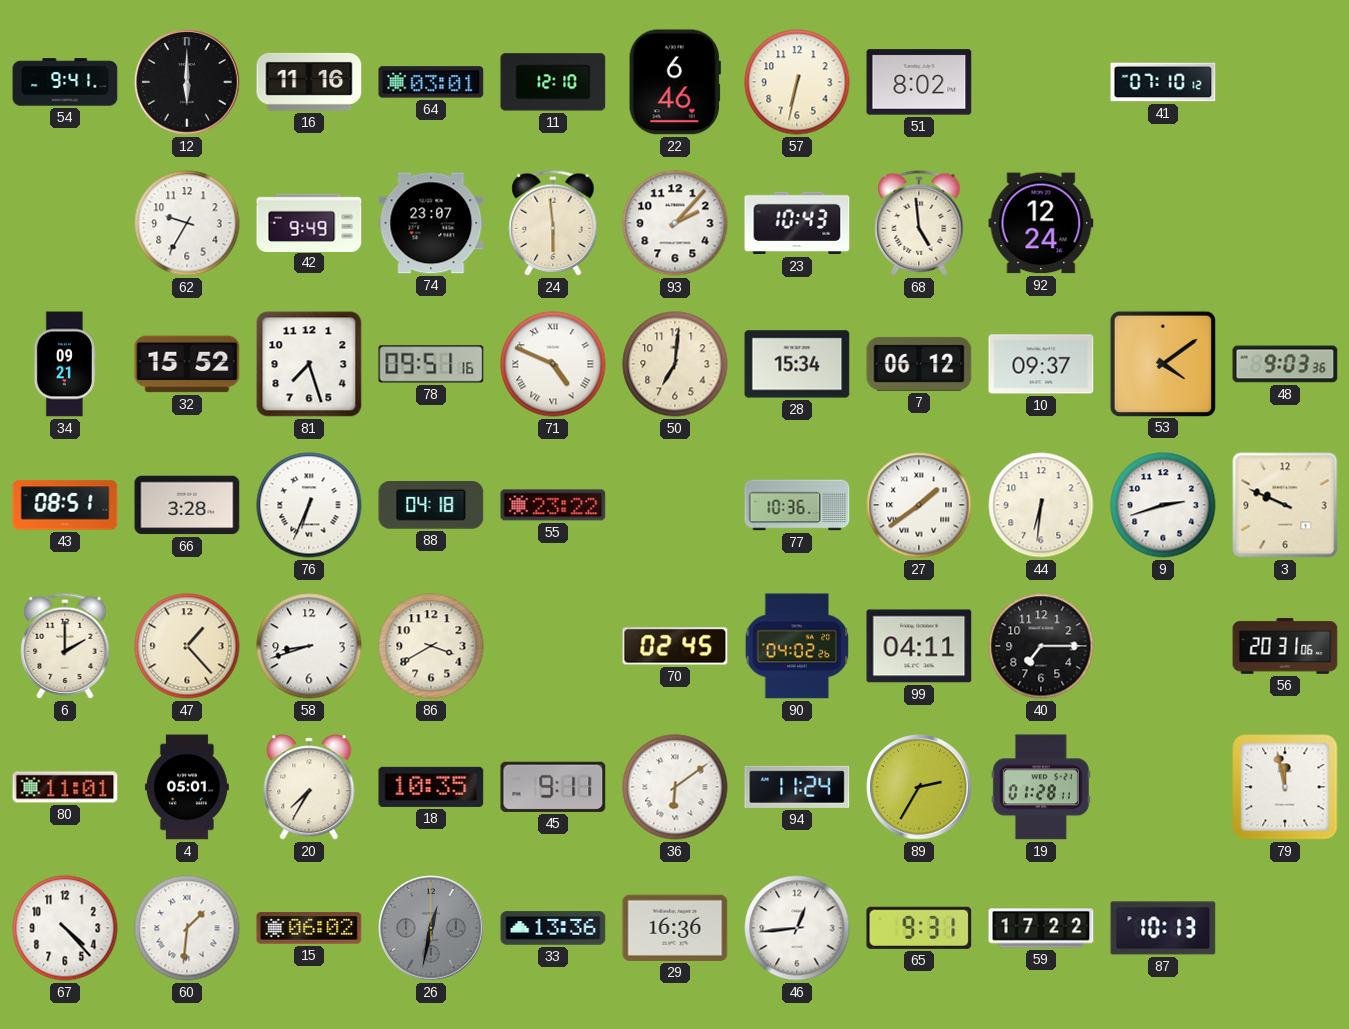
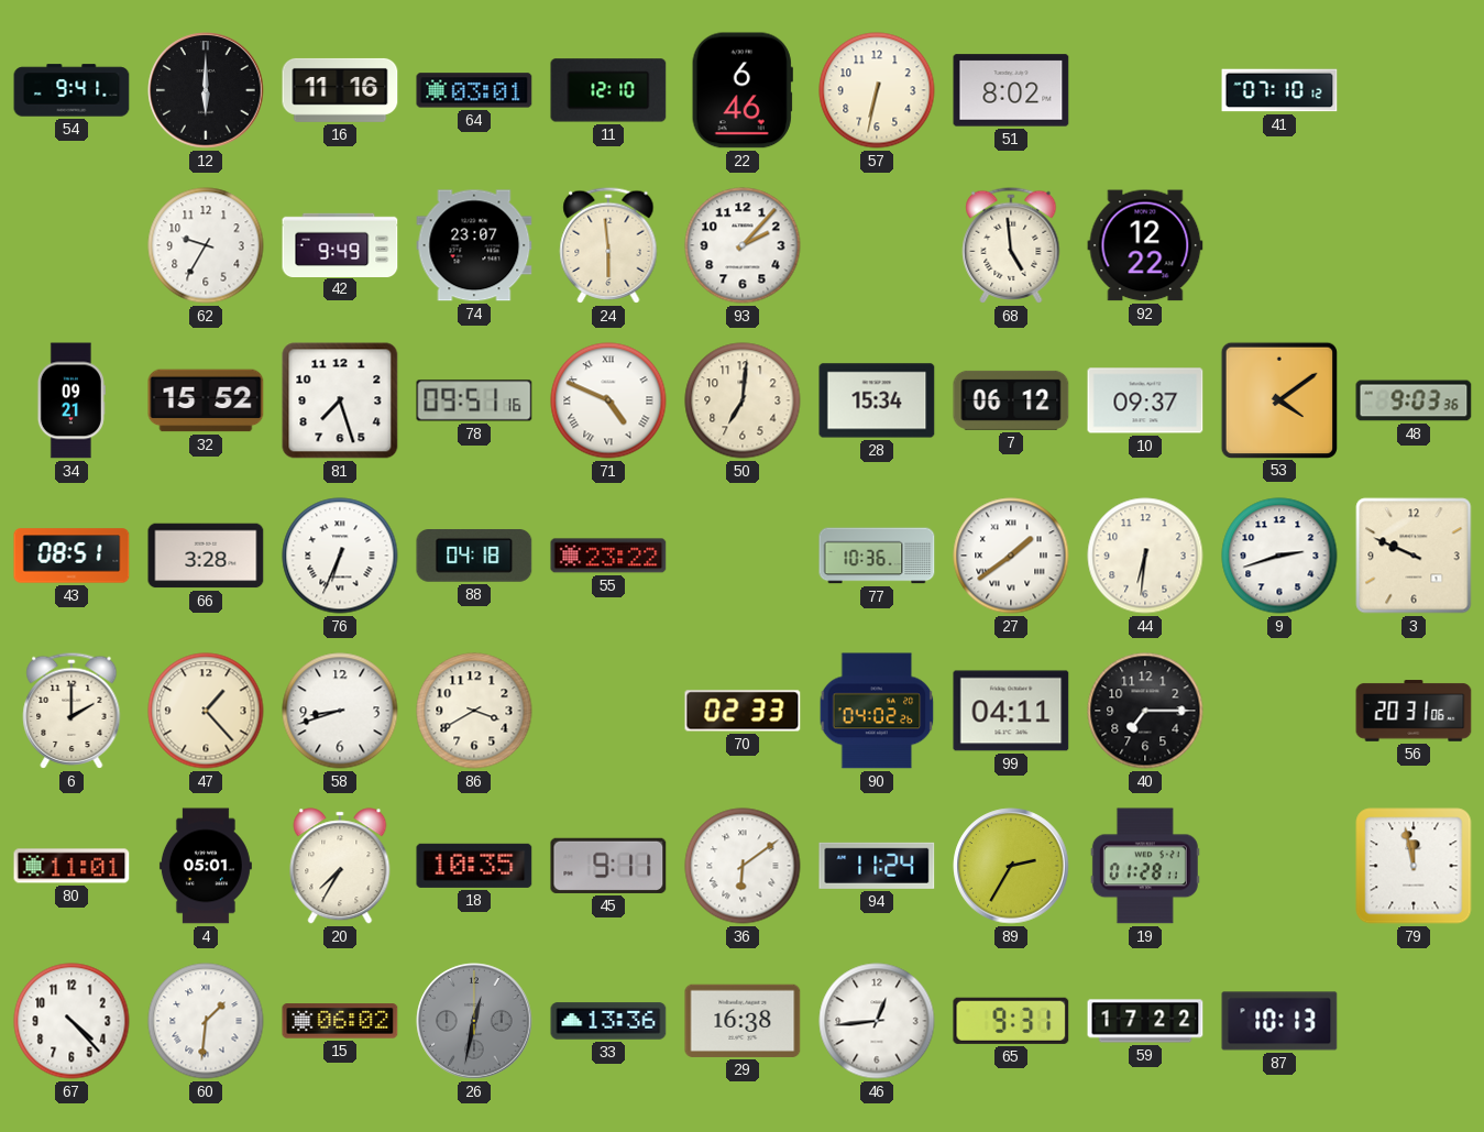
23: 10:43 -> none
92: 12:24 -> 12:22
70: 02:45 -> 02:33
29: 16:36 -> 16:38
